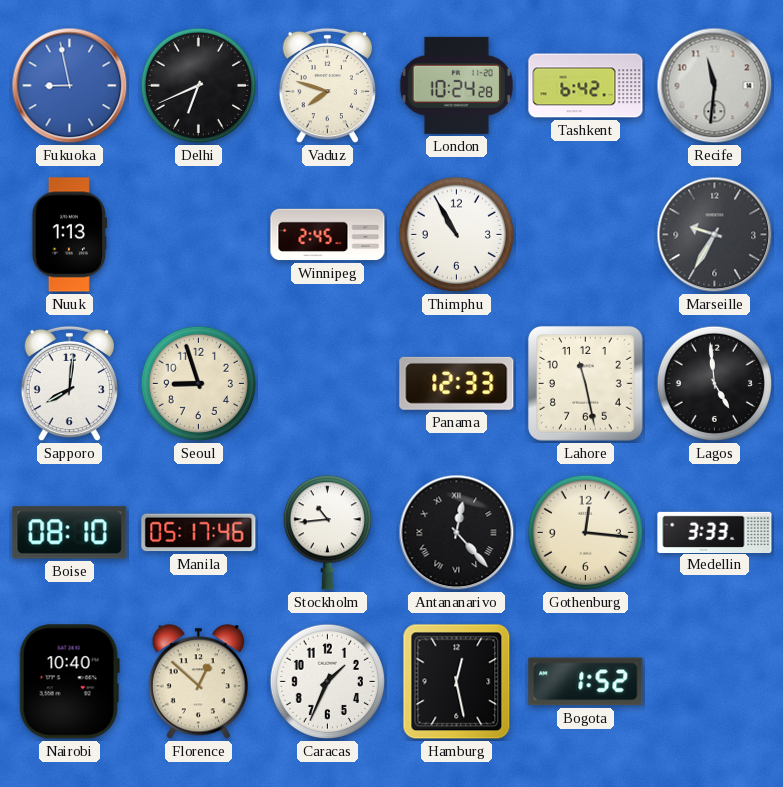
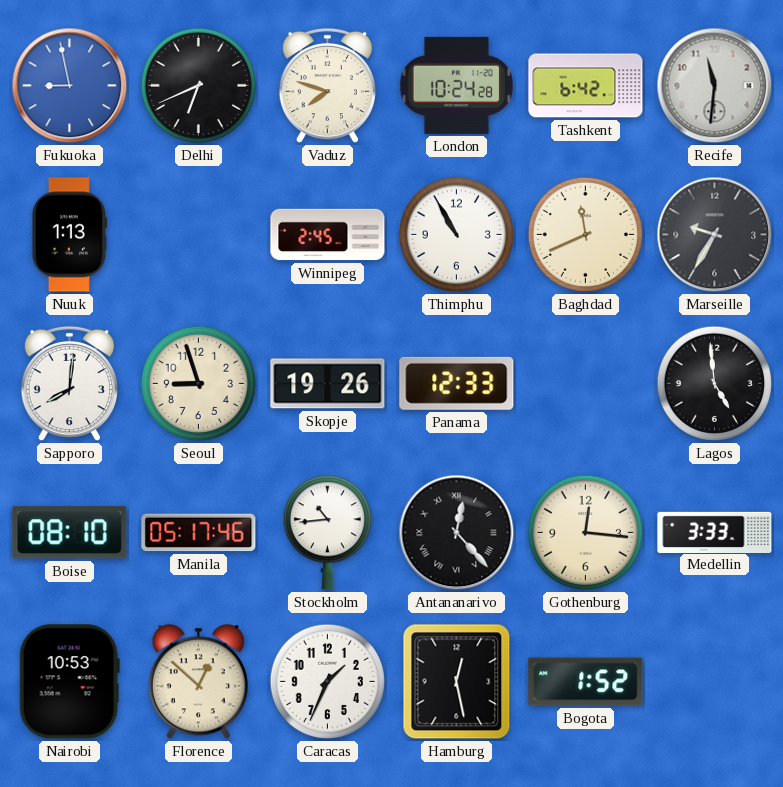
Baghdad: none -> 11:41
Skopje: none -> 19:26
Lahore: 11:28 -> none
Nairobi: 10:40 -> 10:53
